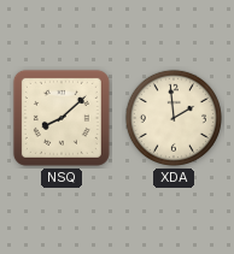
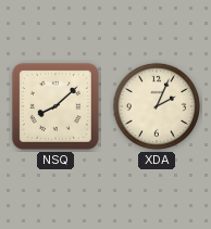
XDA: 1:59 -> 2:04
